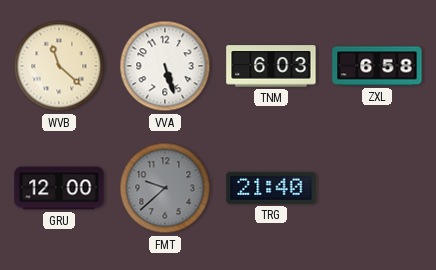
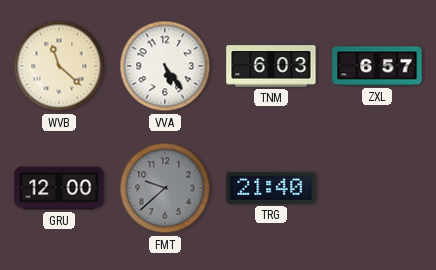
VVA: 5:27 -> 5:24
ZXL: 6:58 -> 6:57
